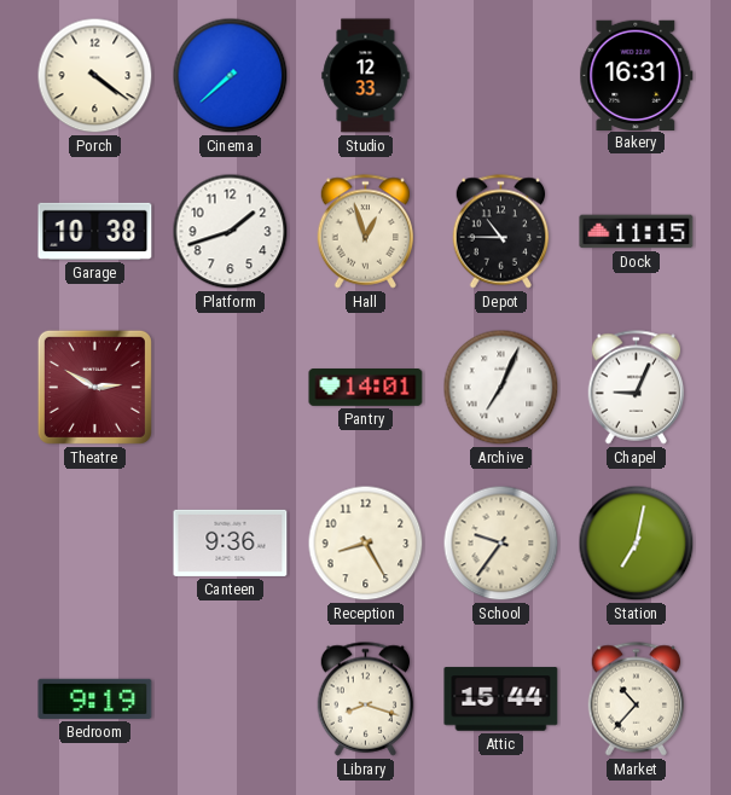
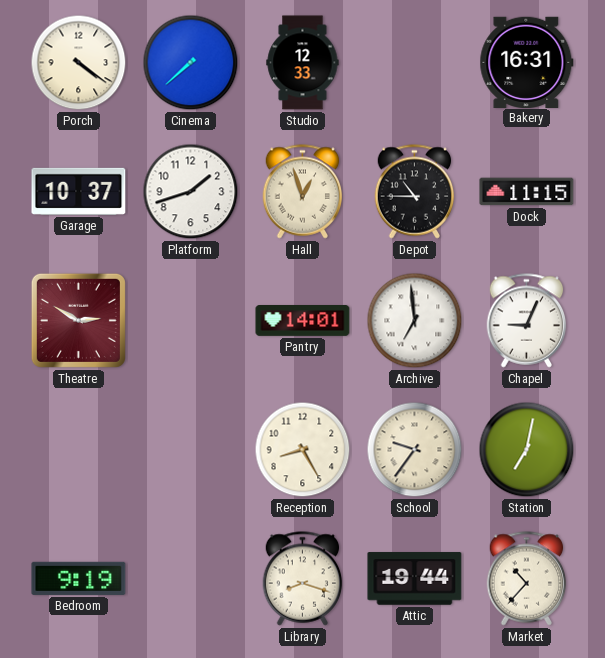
Garage: 10:38 -> 10:37
Archive: 7:04 -> 6:59
Canteen: 9:36 -> none
Attic: 15:44 -> 19:44
